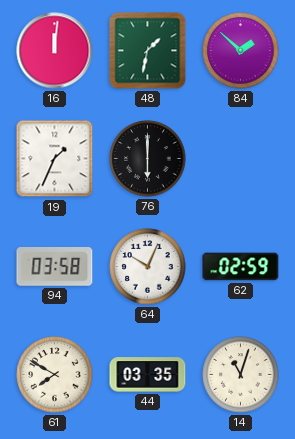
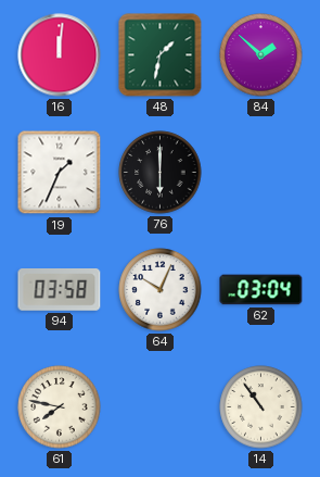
62: 02:59 -> 03:04
61: 7:50 -> 7:47
44: 03:35 -> none
14: 11:03 -> 10:54
